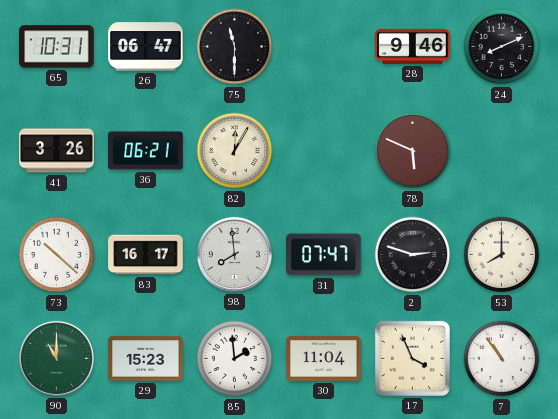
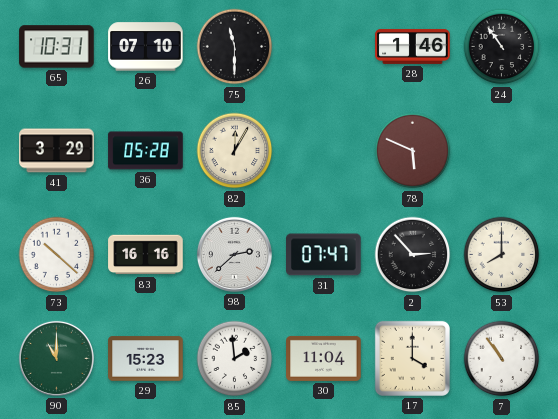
26: 06:47 -> 07:10
28: 9:46 -> 1:46
24: 8:11 -> 10:54
41: 3:26 -> 3:29
36: 06:21 -> 05:28
83: 16:17 -> 16:16
98: 7:59 -> 2:38
2: 2:48 -> 2:53
17: 3:56 -> 4:00
